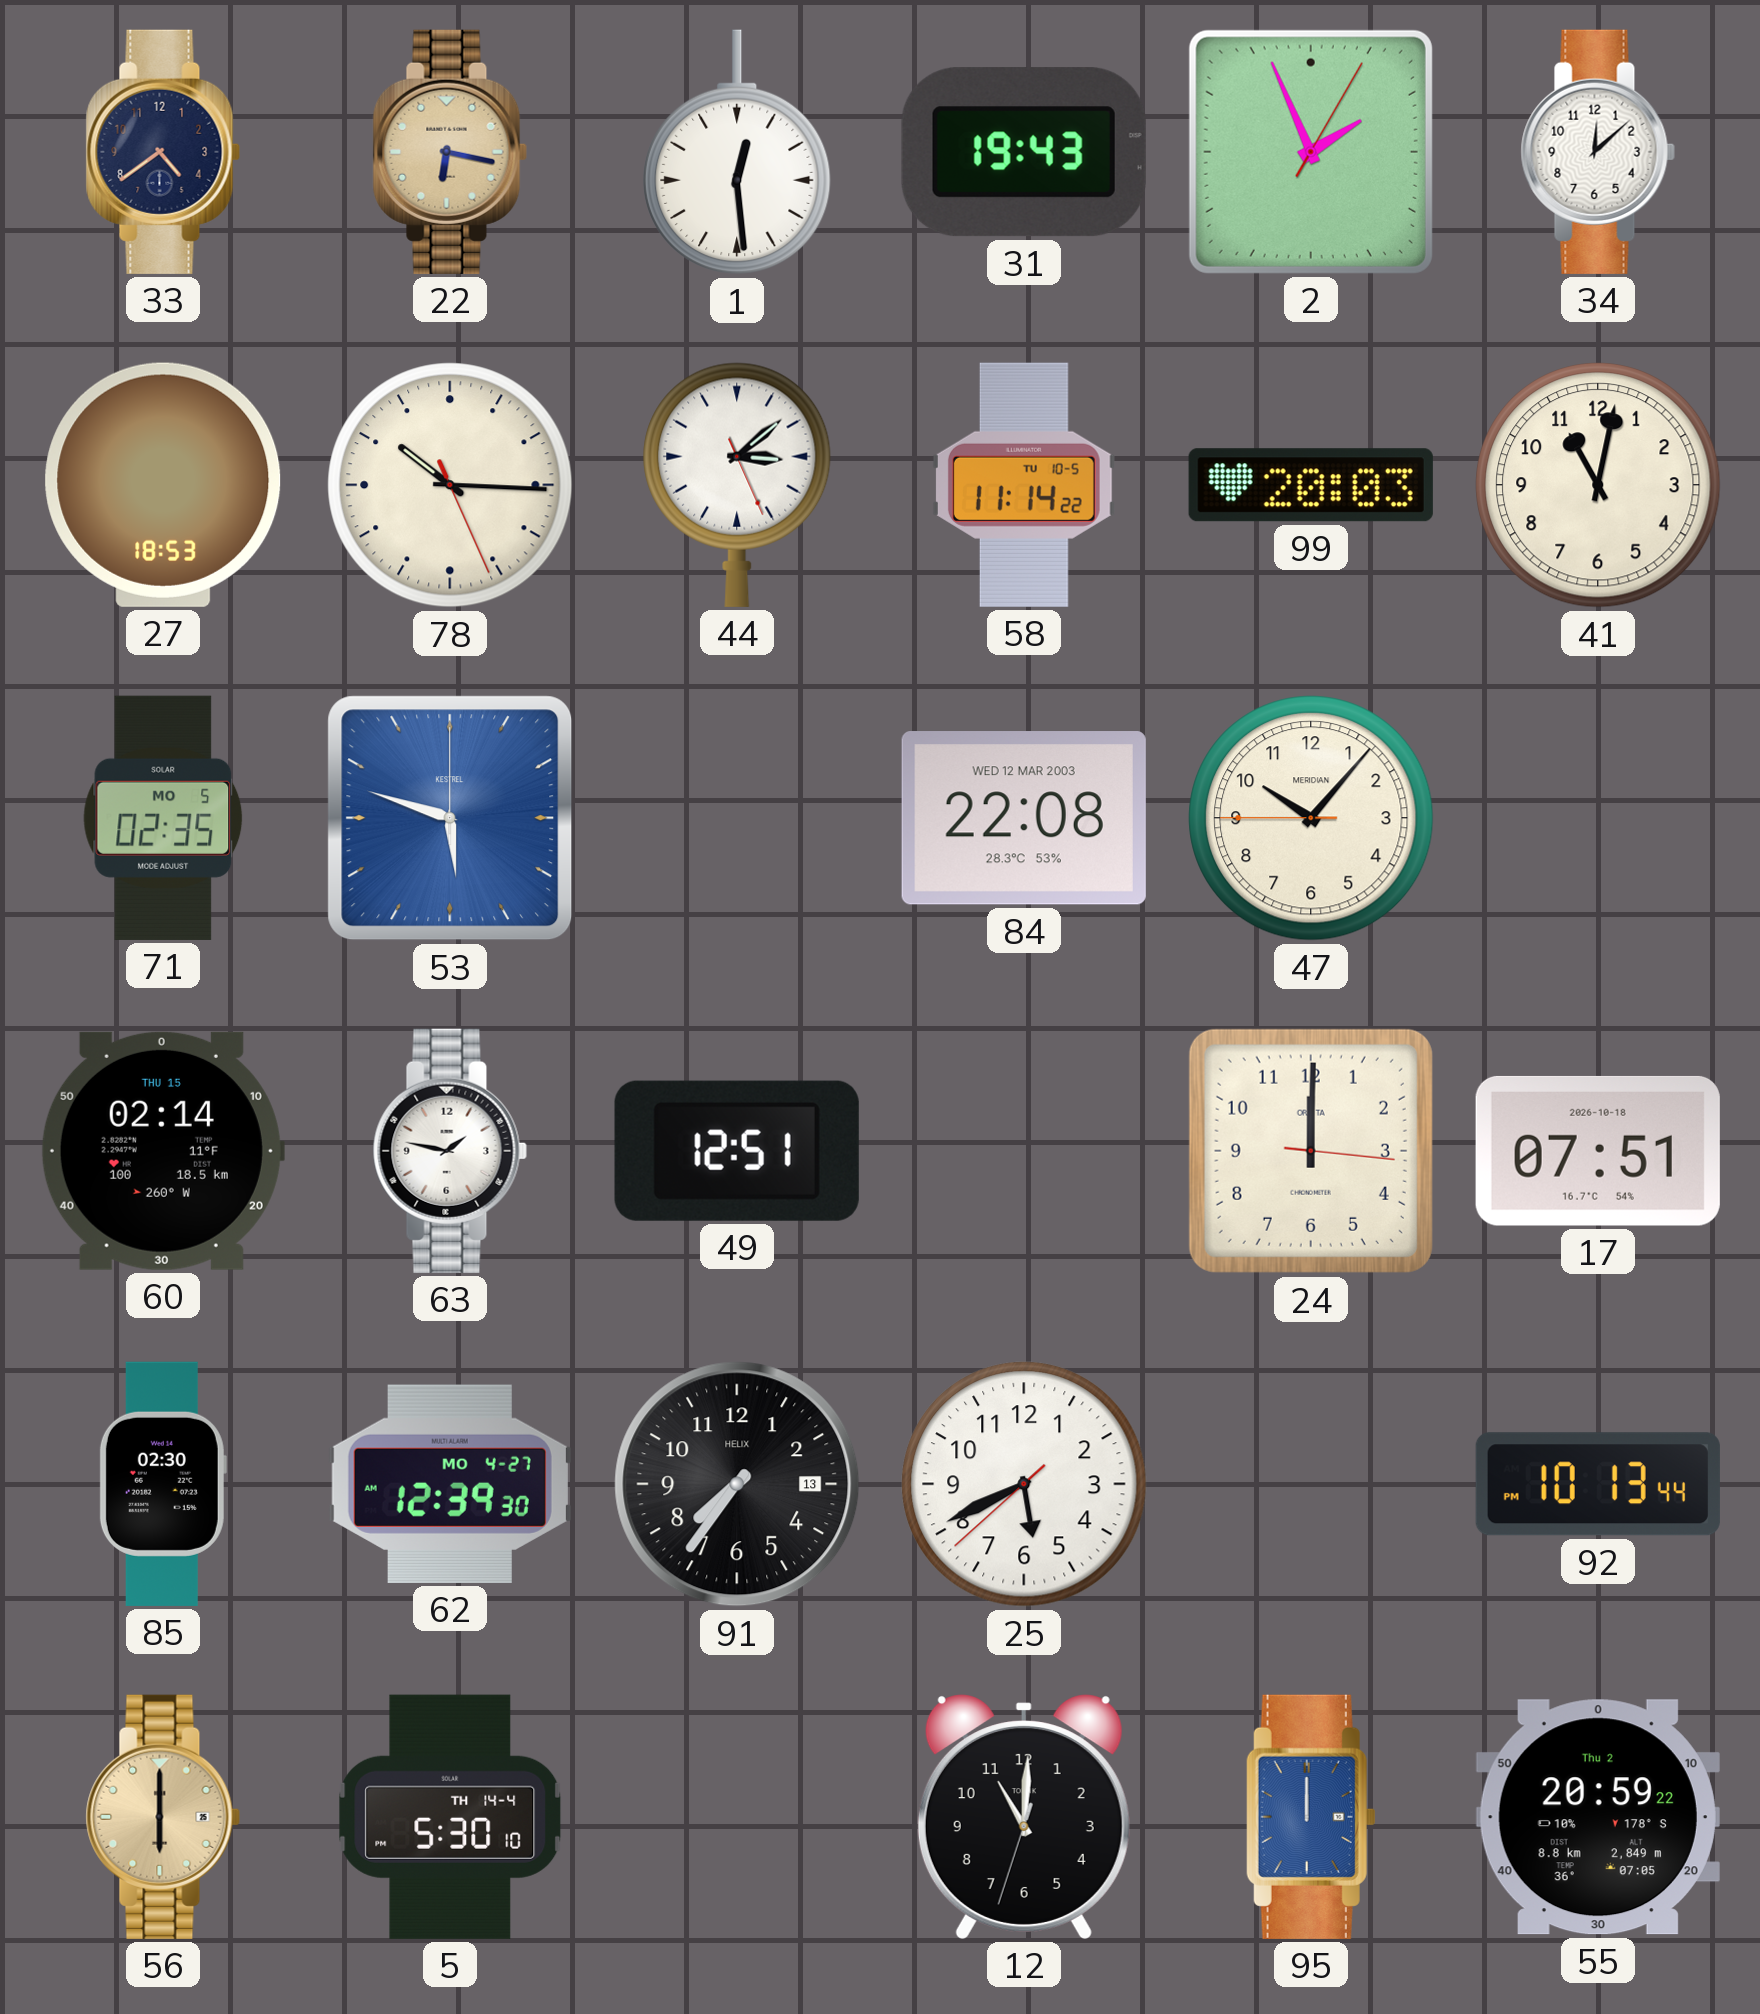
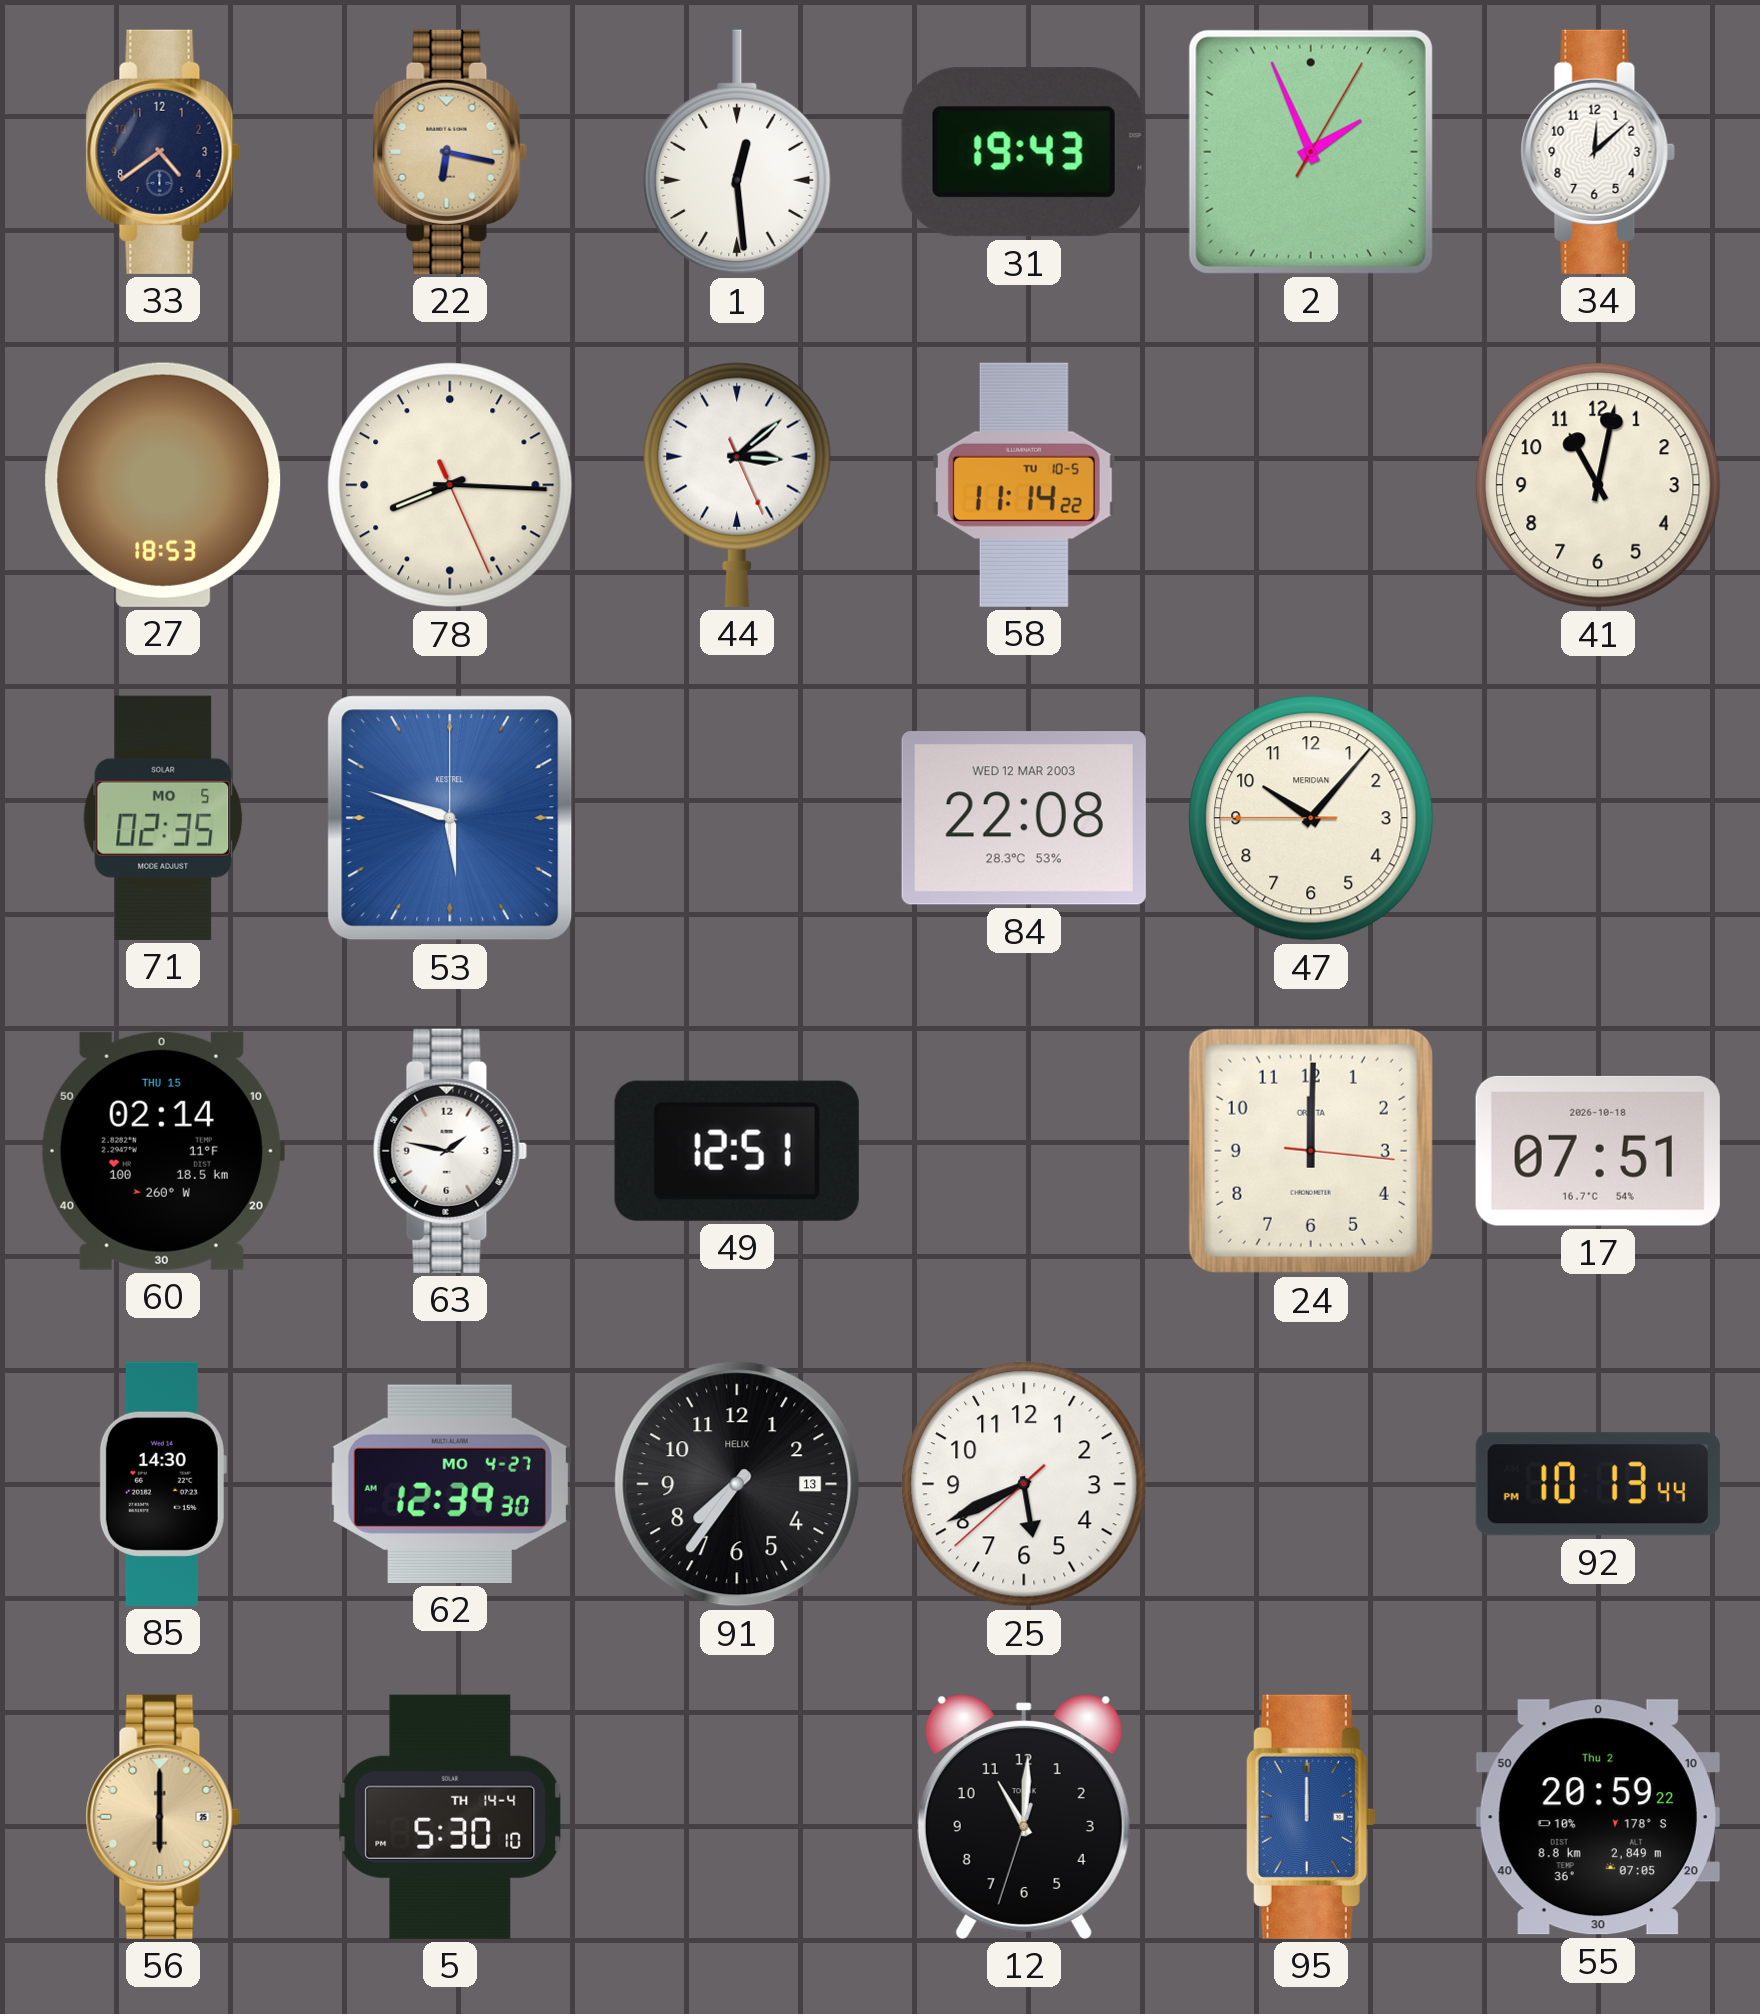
78: 10:15 -> 8:15
99: 20:03 -> none
85: 02:30 -> 14:30
